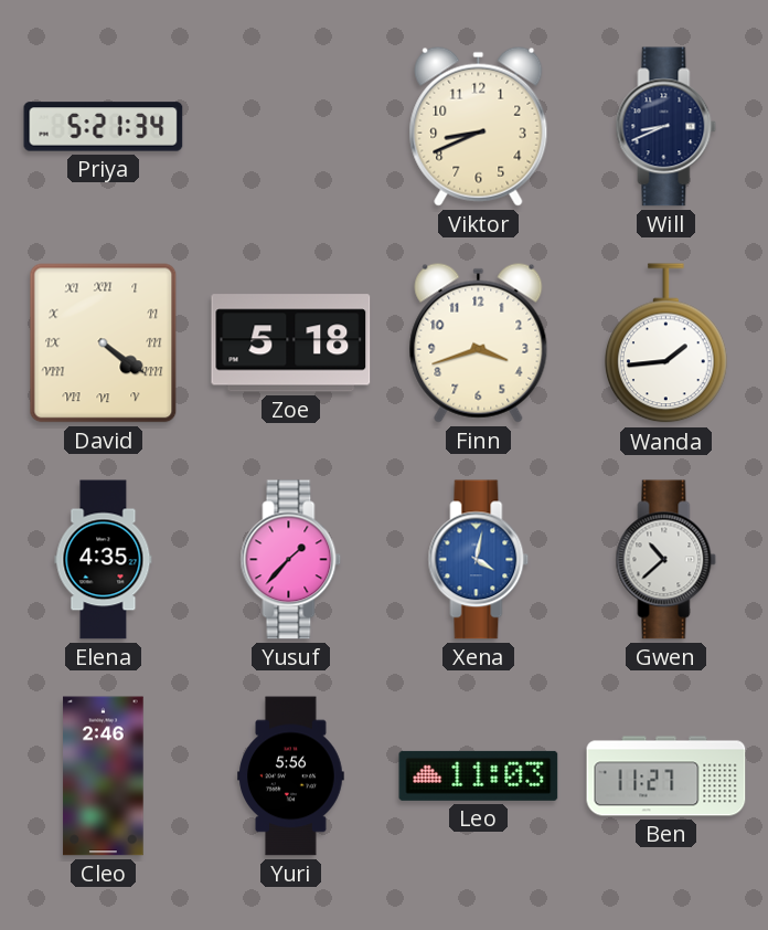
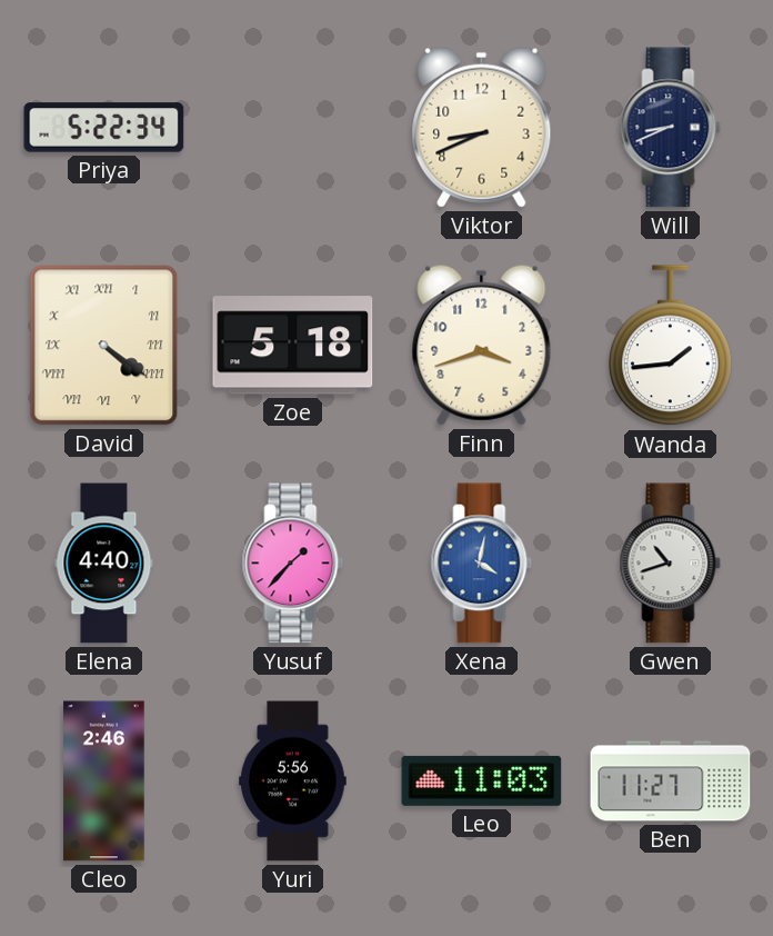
Priya: 5:21 -> 5:22
Elena: 4:35 -> 4:40
Gwen: 10:38 -> 10:42
